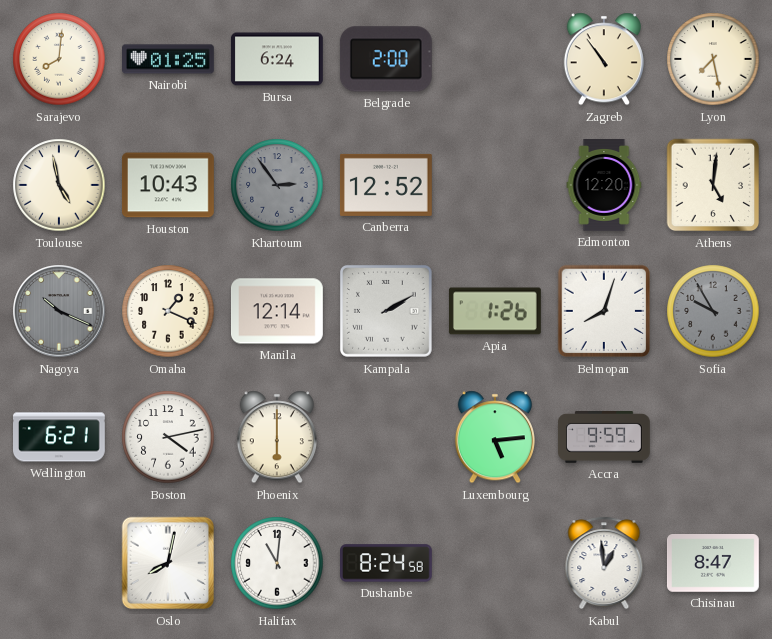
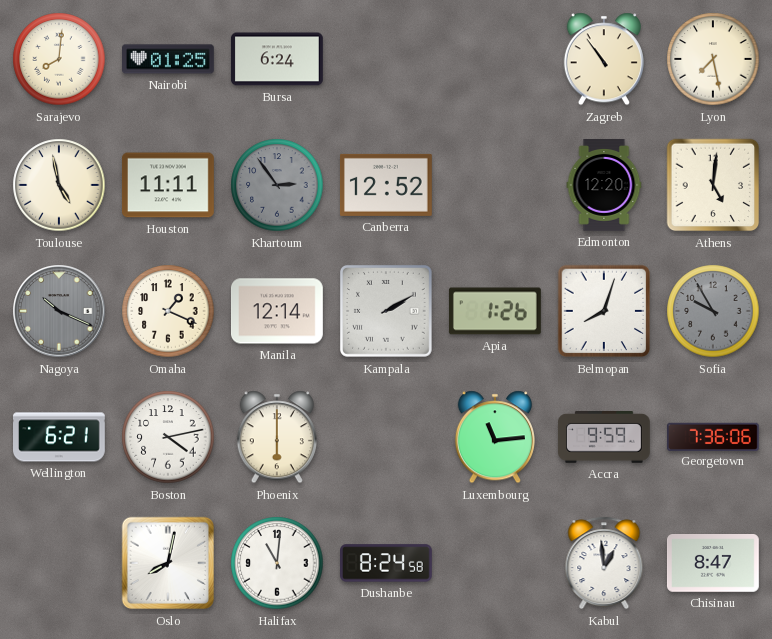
Belgrade: 2:00 -> none
Houston: 10:43 -> 11:11
Luxembourg: 5:14 -> 11:14
Georgetown: none -> 7:36
